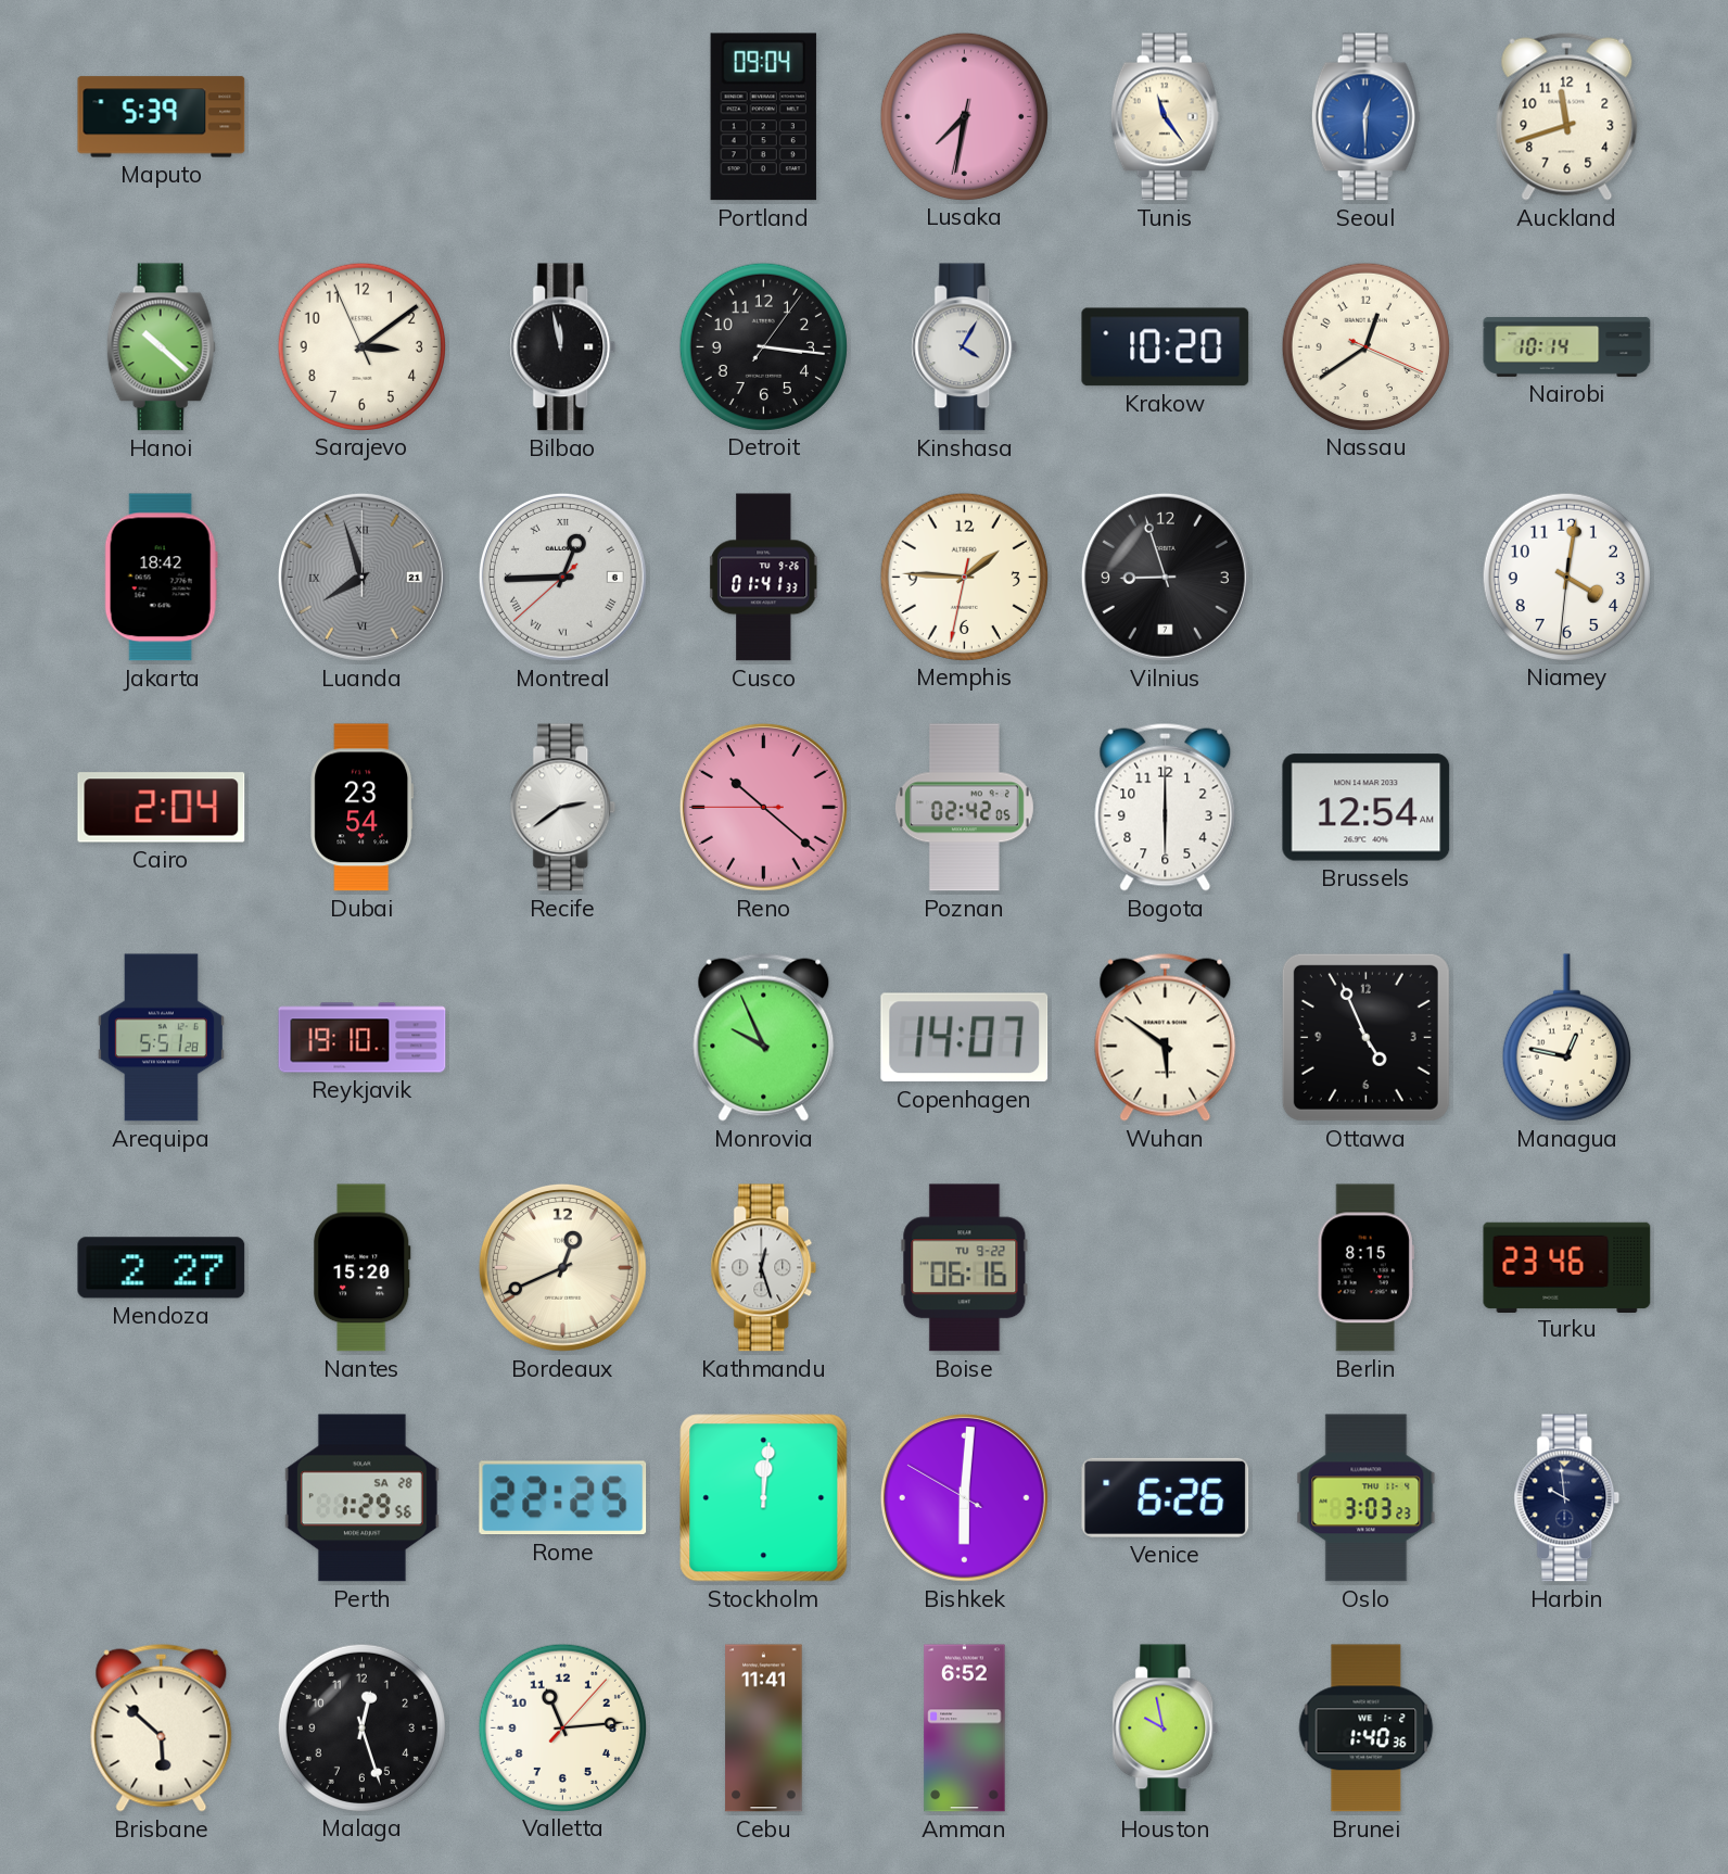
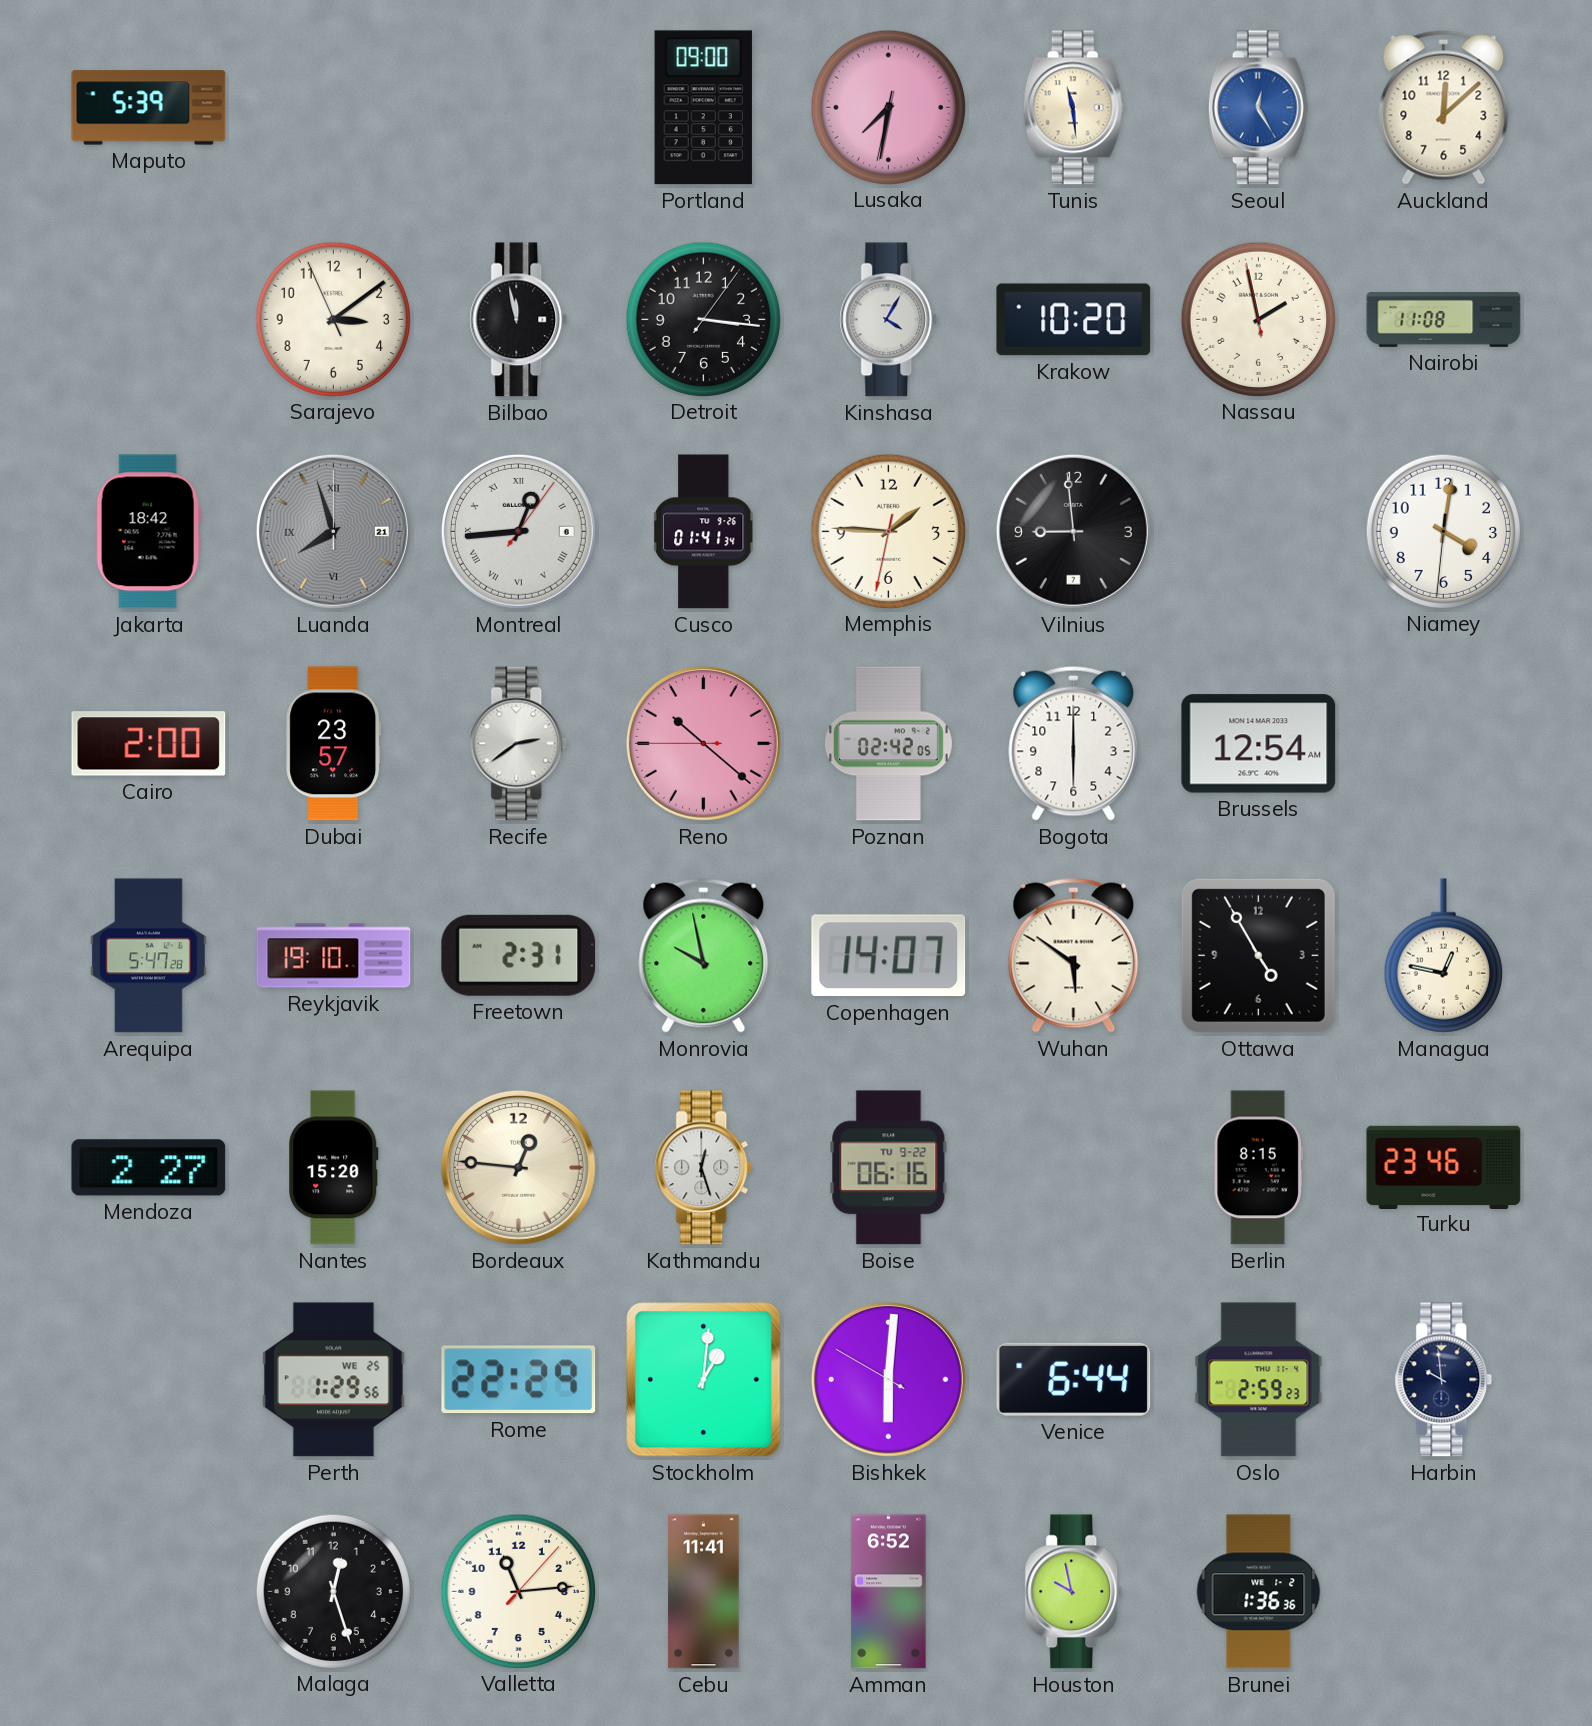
Portland: 09:04 -> 09:00
Tunis: 11:24 -> 11:29
Seoul: 12:30 -> 12:25
Auckland: 11:42 -> 12:08
Hanoi: 10:22 -> none
Nassau: 12:39 -> 1:57
Nairobi: 10:14 -> 11:08
Montreal: 12:44:38 -> 12:44:06
Cusco: 01:41:33 -> 01:41:34
Vilnius: 8:57 -> 8:59
Cairo: 2:04 -> 2:00
Dubai: 23:54 -> 23:57
Arequipa: 5:51 -> 5:47
Freetown: none -> 2:31
Monrovia: 9:56 -> 9:58
Ottawa: 4:56 -> 4:55
Bordeaux: 12:41 -> 12:46
Perth date: SA 28 -> WE 25
Rome: 22:25 -> 22:29
Stockholm: 12:01 -> 1:01
Venice: 6:26 -> 6:44
Oslo: 3:03 -> 2:59
Brisbane: 5:52 -> none
Brunei: 1:40 -> 1:36
